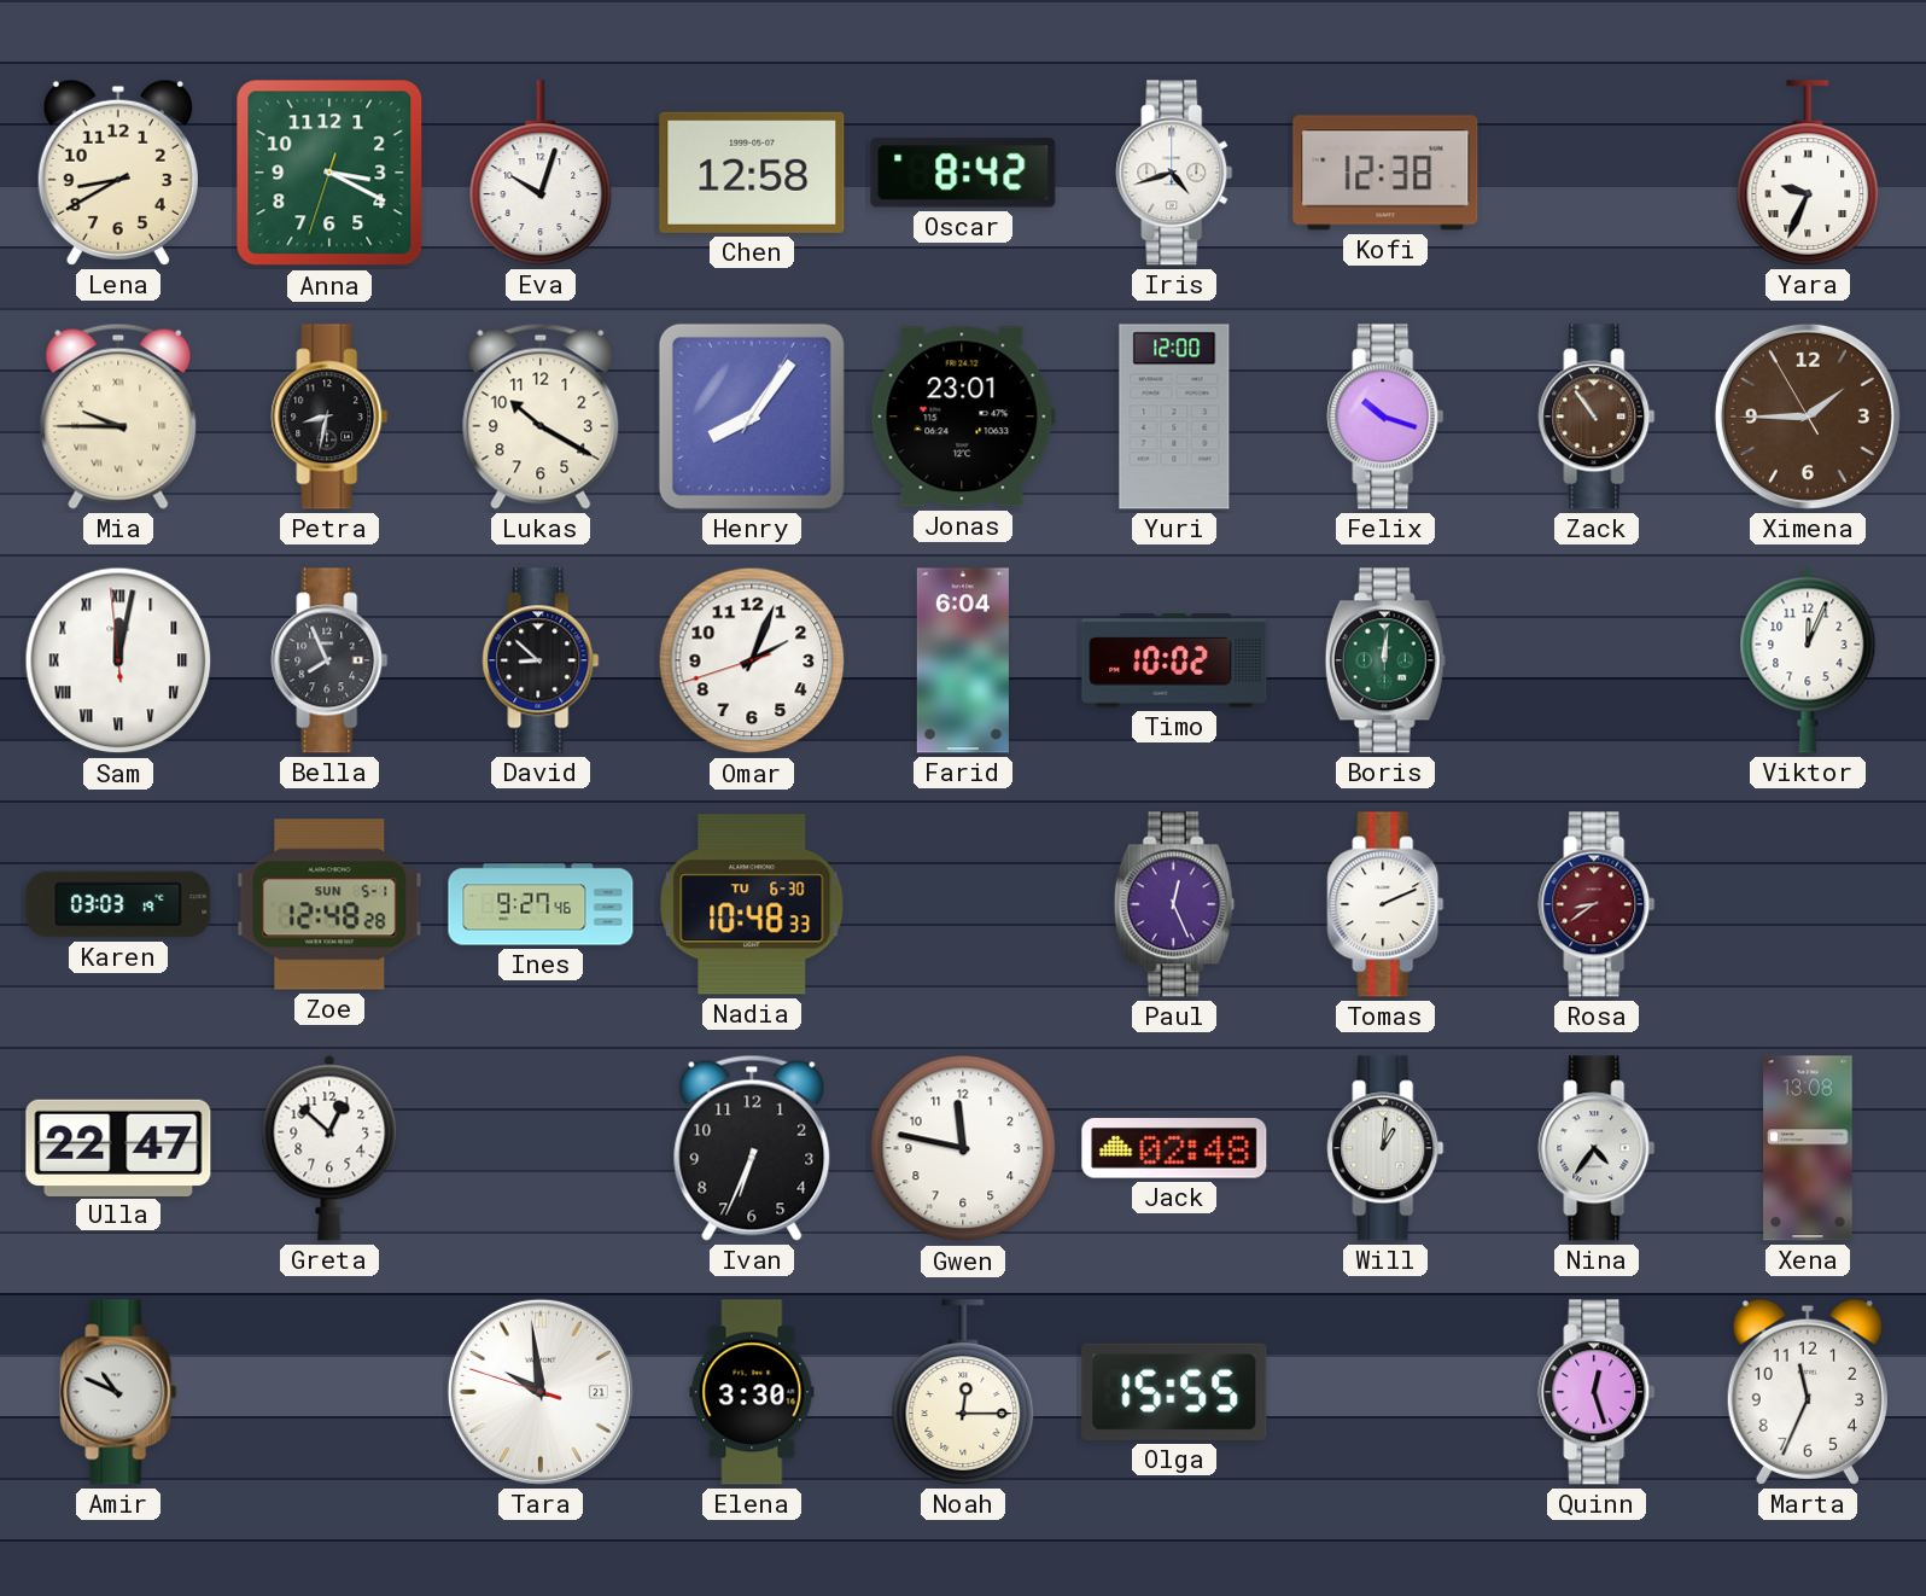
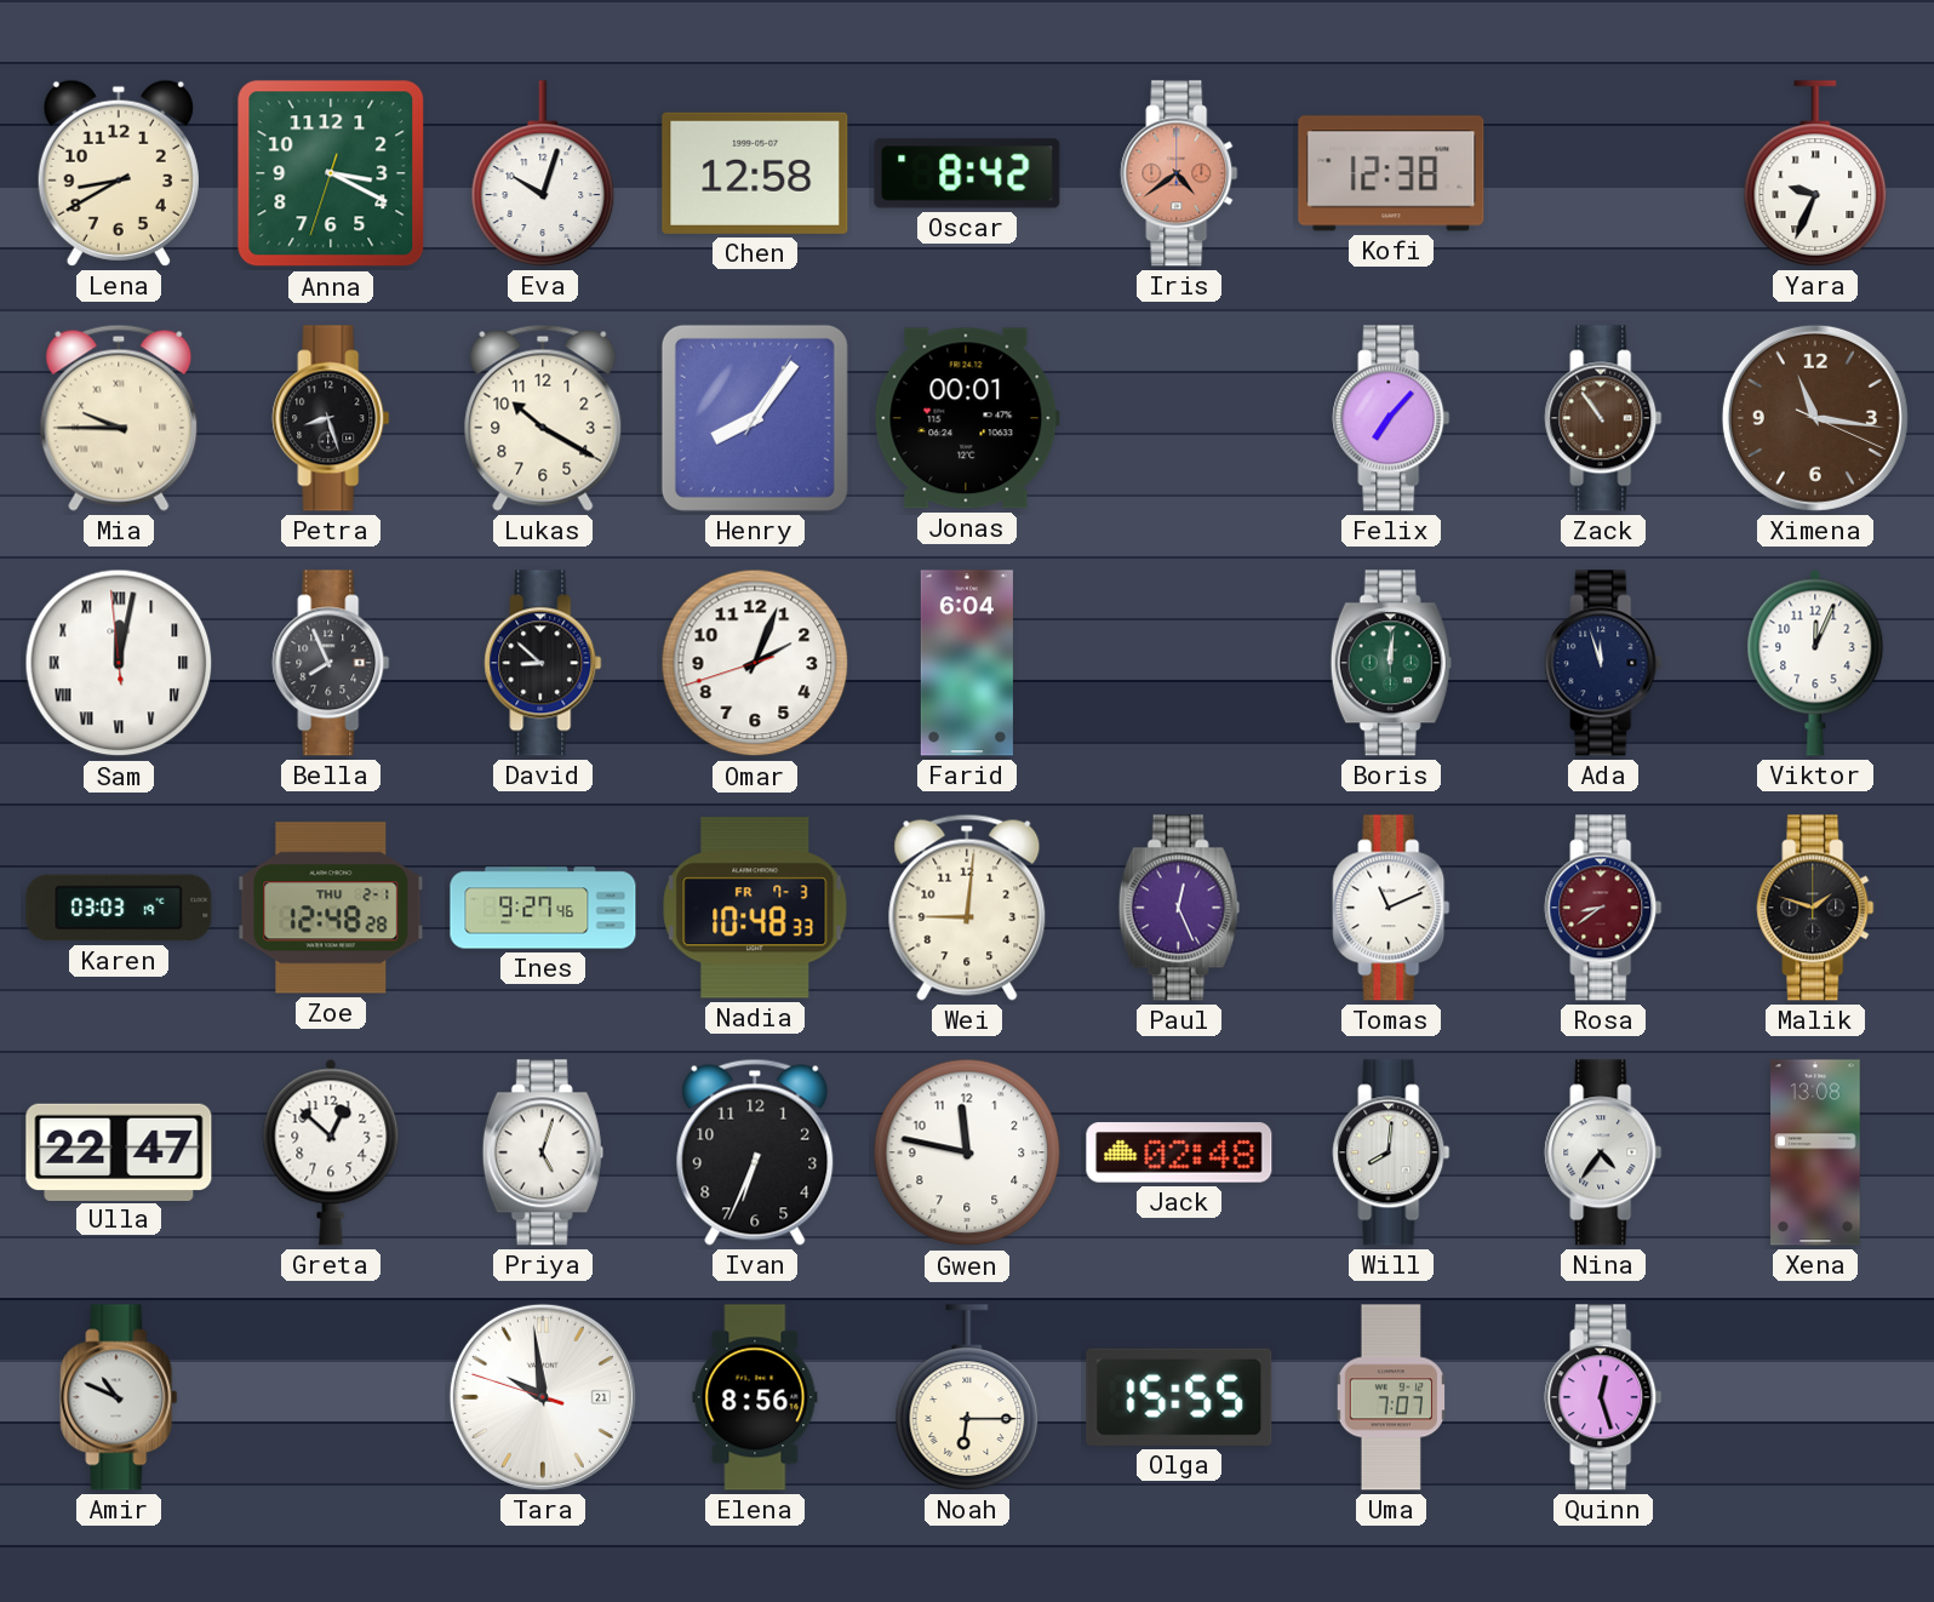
Iris: 4:42 -> 4:39
Iris dial: white -> salmon
Petra: 8:32 -> 8:27
Jonas: 23:01 -> 00:01
Yuri: 12:00 -> none
Felix: 10:18 -> 7:07
Ximena: 1:44 -> 11:16
Timo: 10:02 -> none
Ada: none -> 11:57
Zoe date: SUN 5-1 -> THU 2-1
Nadia date: TU 6-30 -> FR 7-3
Wei: none -> 9:01
Tomas: 2:11 -> 11:11
Malik: none -> 1:48
Priya: none -> 5:03
Will: 1:01 -> 8:01
Elena: 3:30 -> 8:56
Noah: 12:15 -> 6:15
Uma: none -> 7:07
Marta: 11:34 -> none
